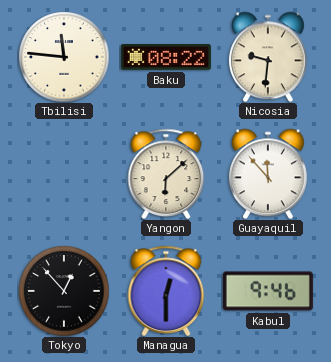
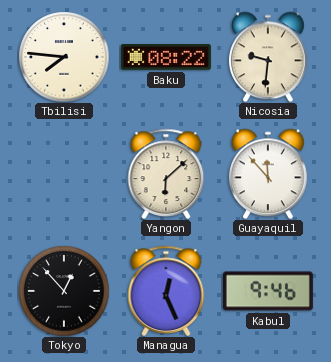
Tbilisi: 11:46 -> 7:46
Managua: 12:30 -> 12:26
